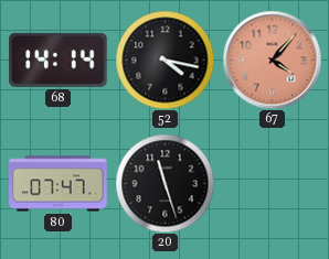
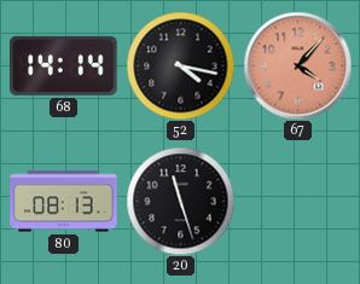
80: 07:47 -> 08:13
